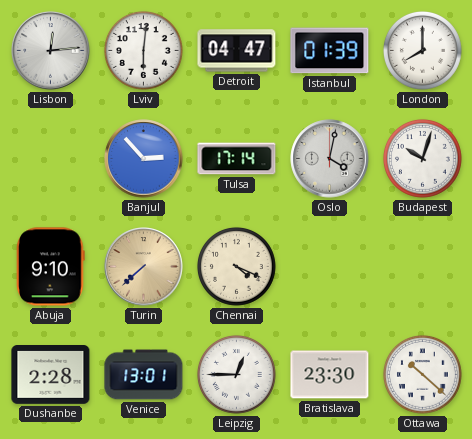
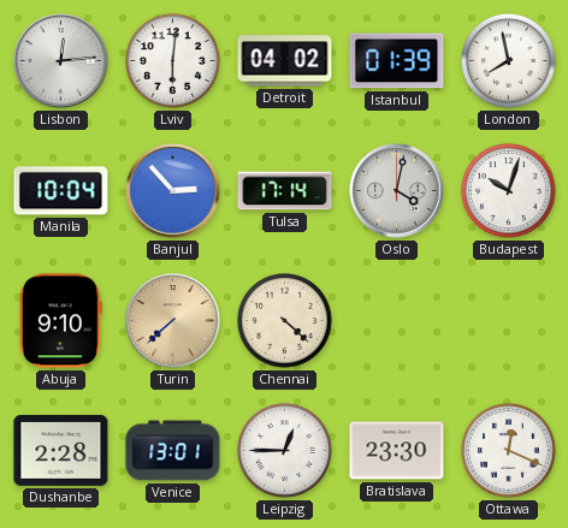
Detroit: 04:47 -> 04:02
London: 8:00 -> 7:58
Manila: none -> 10:04
Chennai: 4:19 -> 4:22
Ottawa: 10:22 -> 12:19
